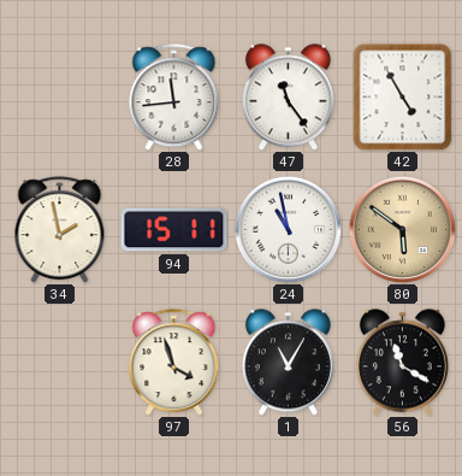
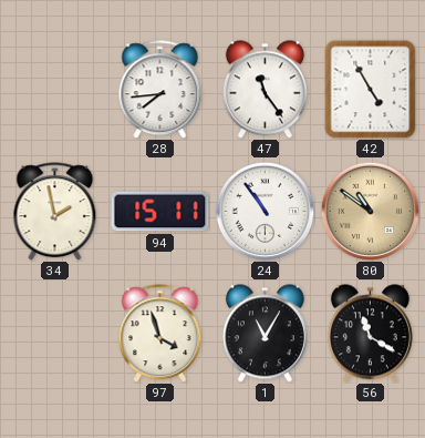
28: 11:44 -> 7:44
24: 10:58 -> 10:54
80: 5:51 -> 10:51
